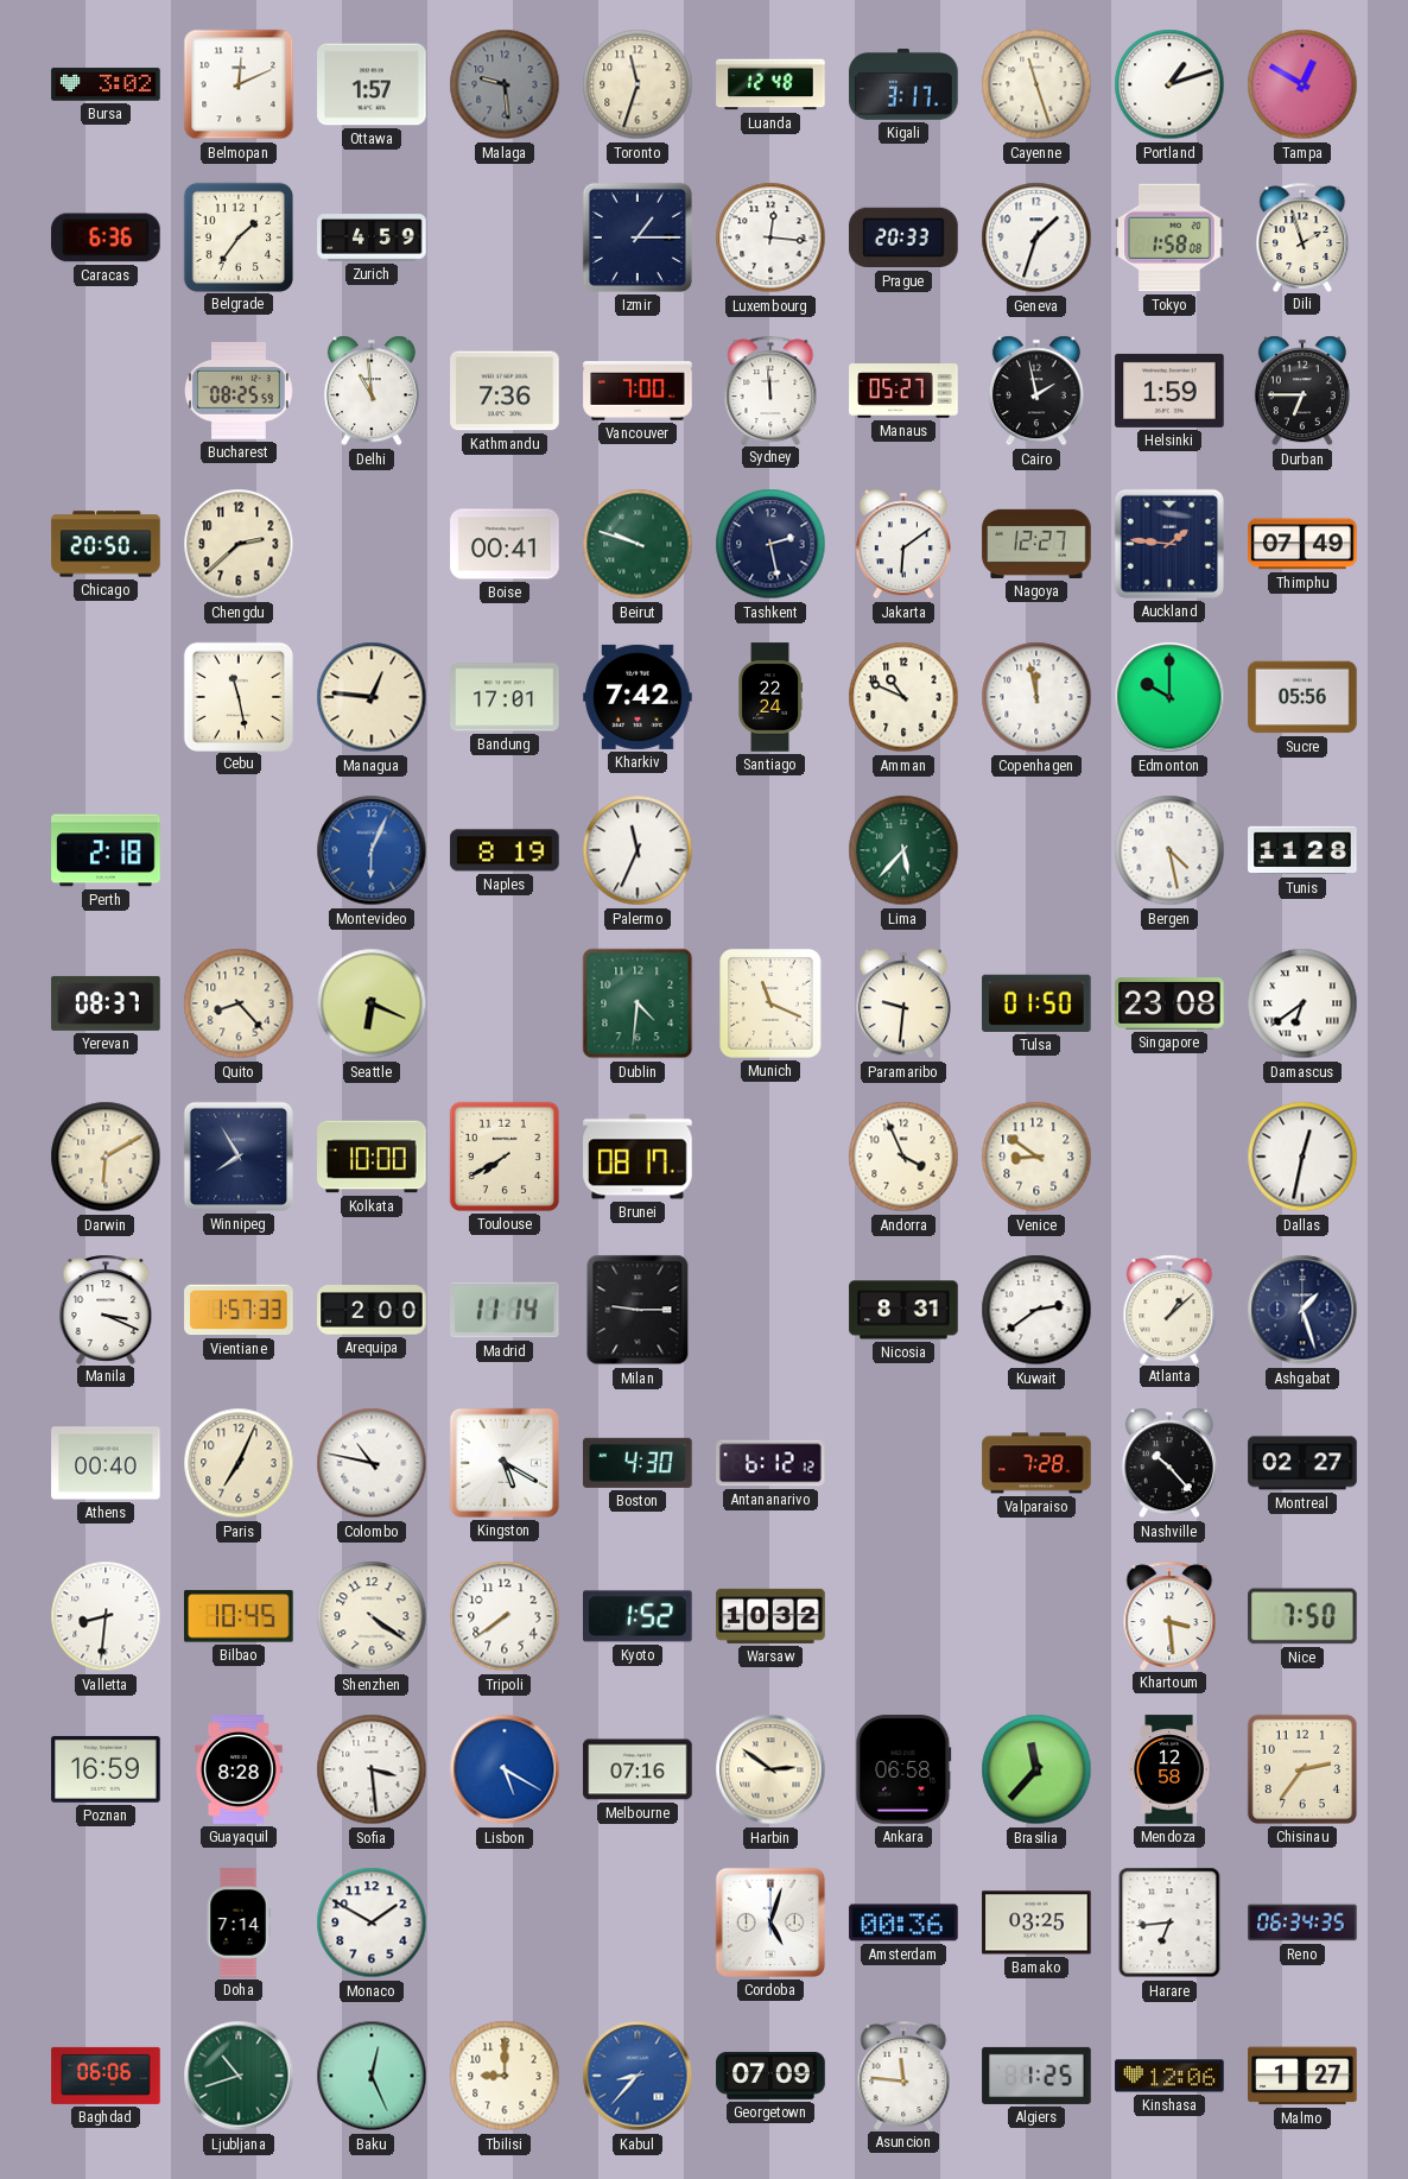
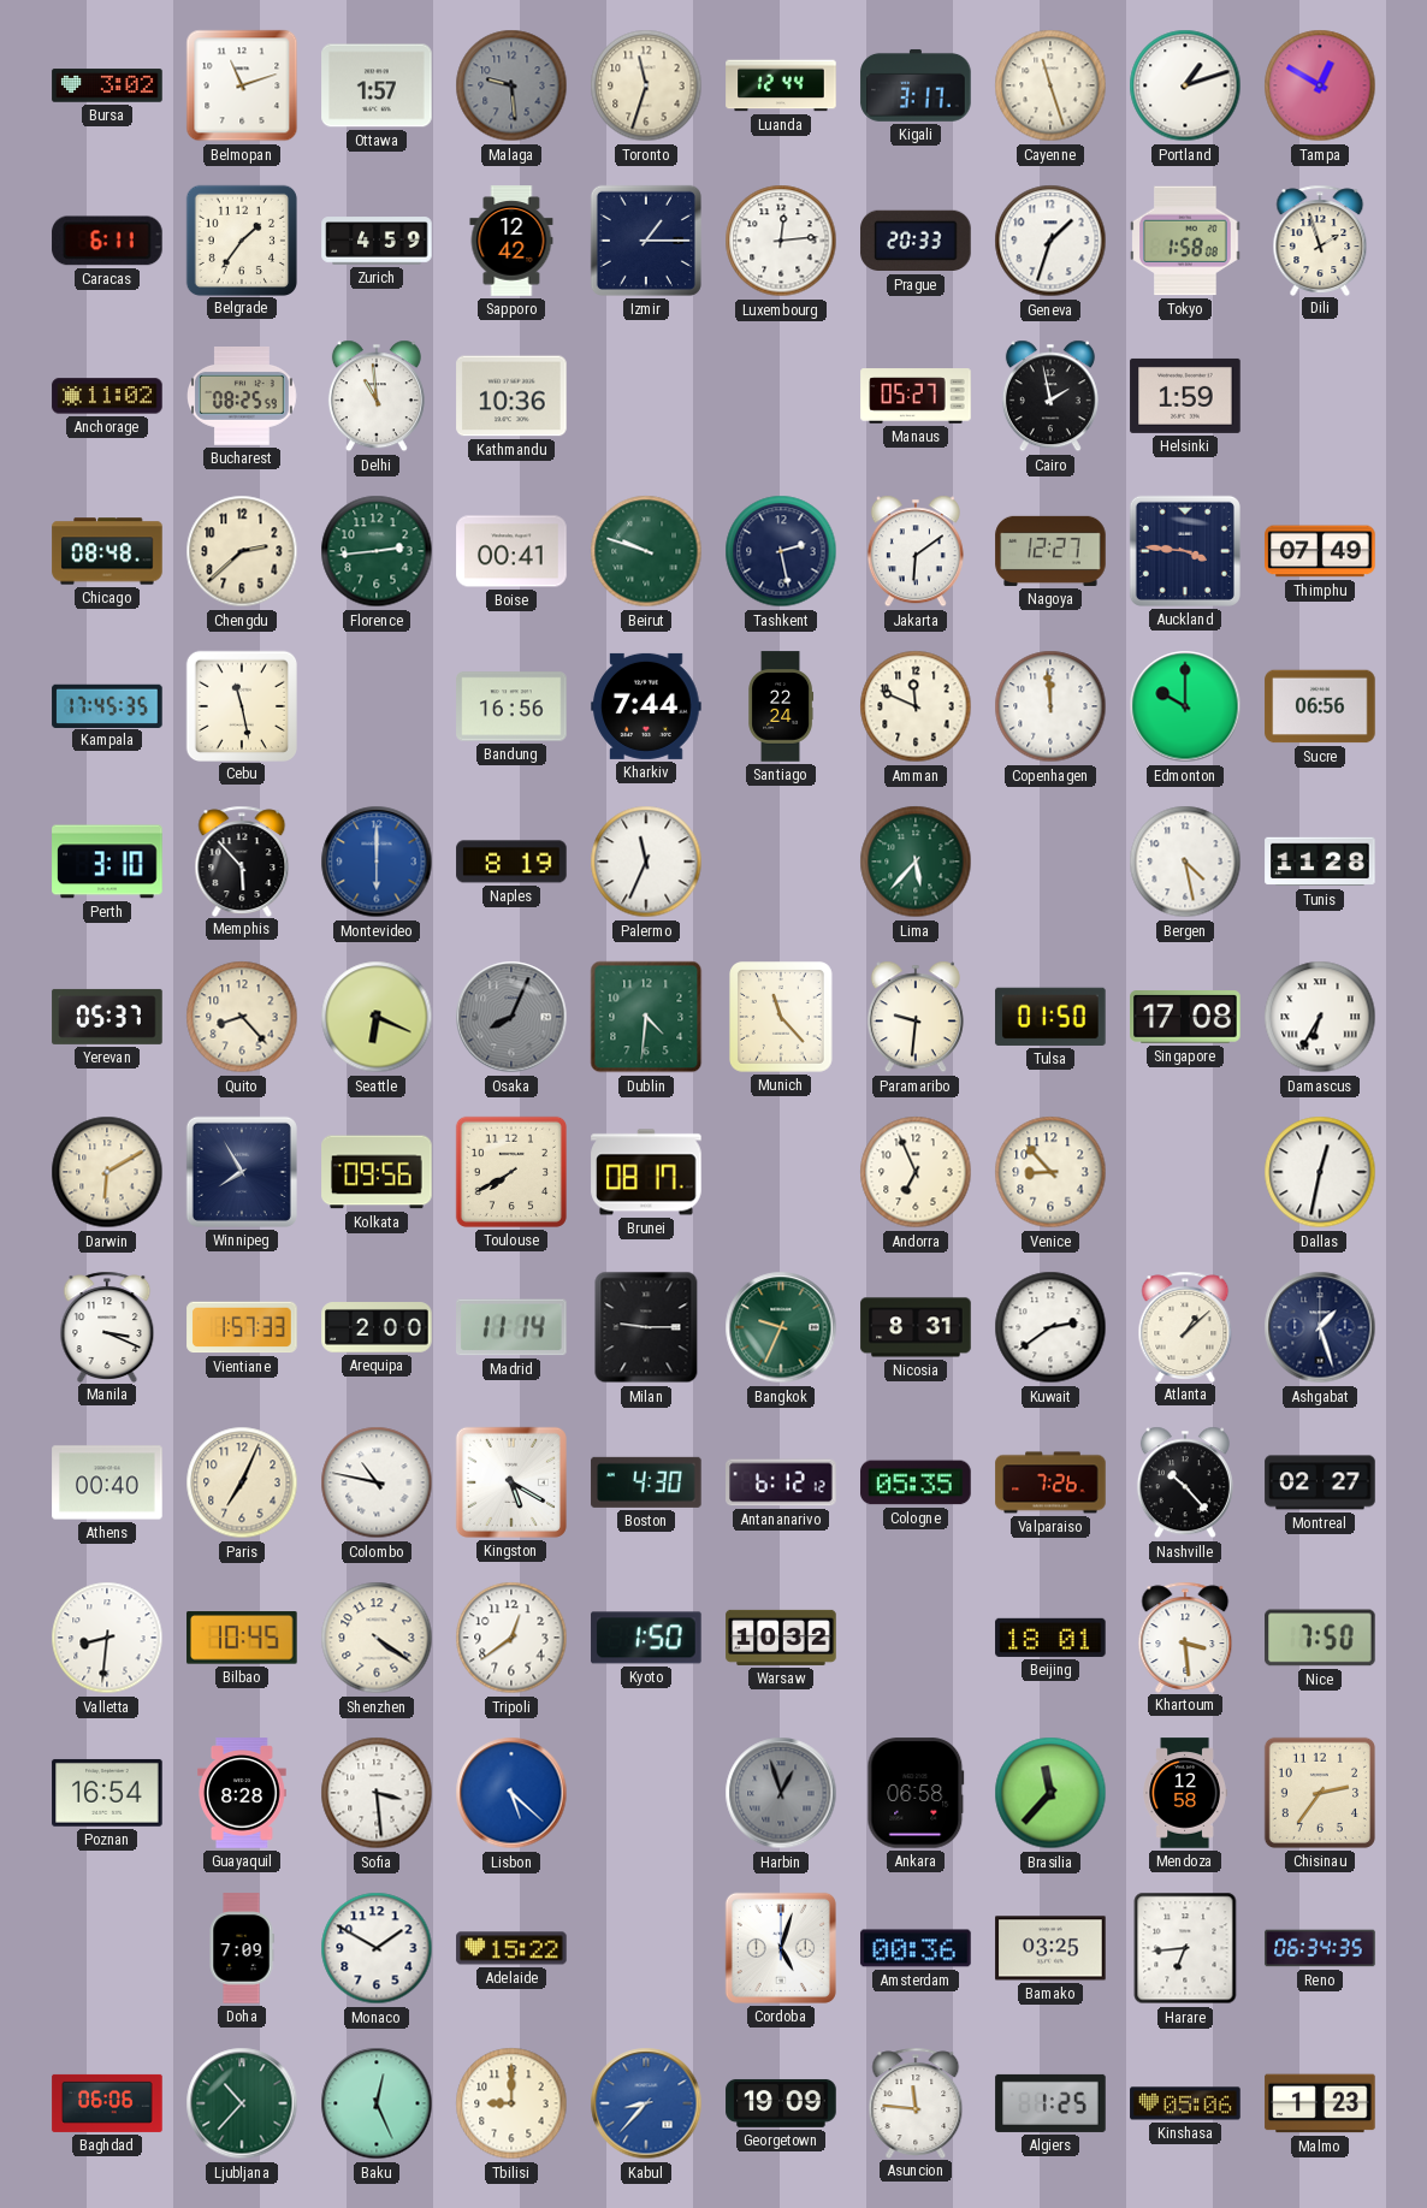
Belmopan: 12:11 -> 11:12
Luanda: 12:48 -> 12:44
Caracas: 6:36 -> 6:11
Sapporo: none -> 12:42
Luxembourg: 12:16 -> 12:14
Anchorage: none -> 11:02
Kathmandu: 7:36 -> 10:36
Vancouver: 7:00 -> none
Sydney: 11:59 -> none
Durban: 6:45 -> none
Chicago: 20:50 -> 08:48
Florence: none -> 2:44
Auckland: 1:46 -> 3:46
Kampala: none -> 17:45
Managua: 12:46 -> none
Bandung: 17:01 -> 16:56
Kharkiv: 7:42 -> 7:44
Amman: 10:49 -> 11:49
Copenhagen: 11:58 -> 11:59
Sucre: 05:56 -> 06:56
Perth: 2:18 -> 3:10
Memphis: none -> 5:53
Montevideo: 6:04 -> 6:00
Yerevan: 08:37 -> 05:37
Osaka: none -> 8:04
Munich: 11:19 -> 11:23
Singapore: 23:08 -> 17:08
Damascus: 6:39 -> 6:35
Kolkata: 10:00 -> 09:56
Andorra: 3:56 -> 6:56
Venice: 8:51 -> 8:53
Bangkok: none -> 9:34
Cologne: none -> 05:35
Valparaiso: 7:28 -> 7:26
Tripoli: 7:39 -> 12:39
Kyoto: 1:52 -> 1:50
Beijing: none -> 18:01
Poznan: 16:59 -> 16:54
Lisbon: 5:20 -> 5:22
Melbourne: 07:16 -> none
Harbin: 2:51 -> 12:57
Harbin dial: cream -> grey
Doha: 7:14 -> 7:09
Adelaide: none -> 15:22
Ljubljana: 10:42 -> 10:37
Georgetown: 07:09 -> 19:09
Kinshasa: 12:06 -> 05:06
Malmo: 1:27 -> 1:23
